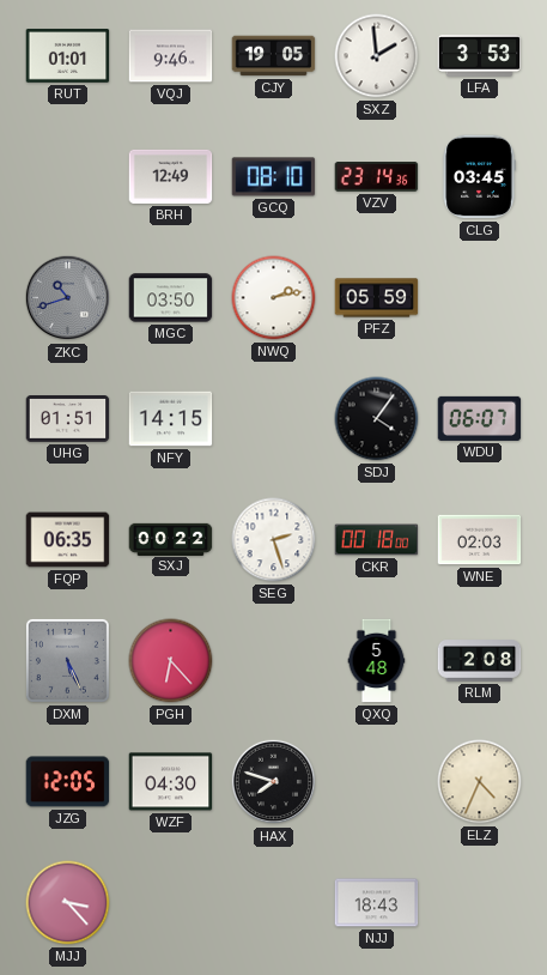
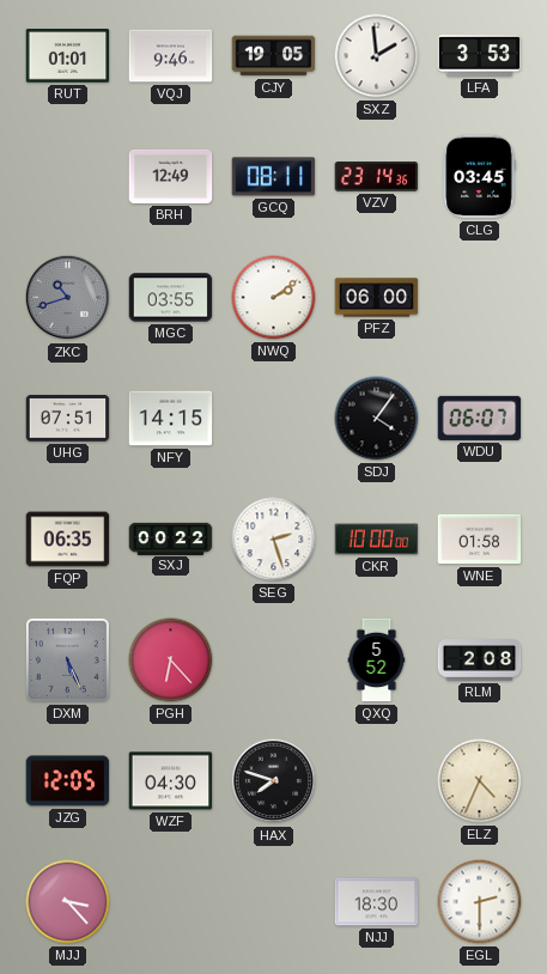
GCQ: 08:10 -> 08:11
MGC: 03:50 -> 03:55
NWQ: 2:13 -> 2:09
PFZ: 05:59 -> 06:00
UHG: 01:51 -> 07:51
CKR: 00:18 -> 10:00
WNE: 02:03 -> 01:58
QXQ: 5:48 -> 5:52
NJJ: 18:43 -> 18:30
EGL: none -> 2:30
